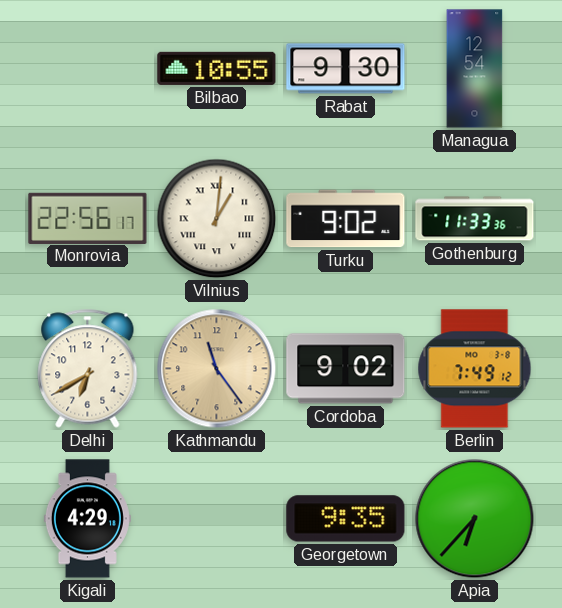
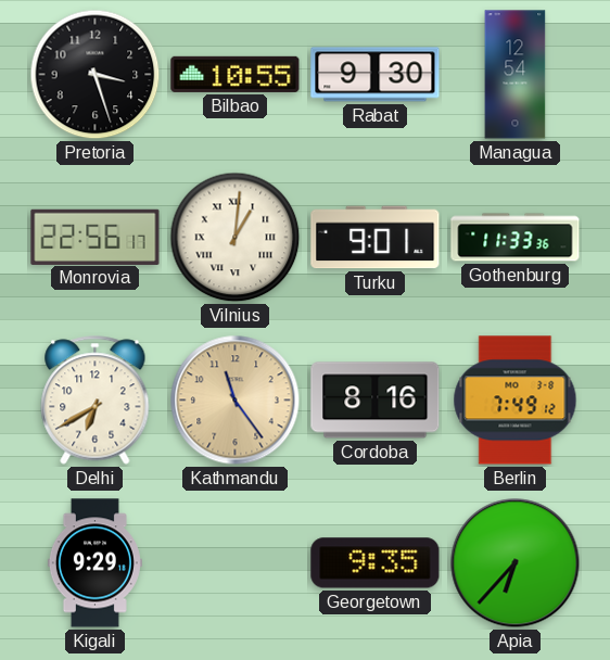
Pretoria: none -> 3:27
Turku: 9:02 -> 9:01
Cordoba: 9:02 -> 8:16
Kigali: 4:29 -> 9:29
